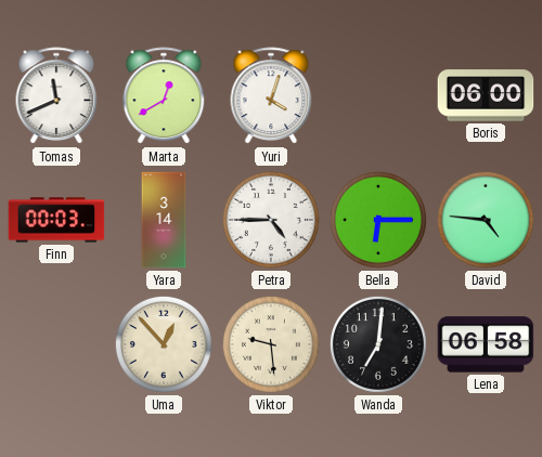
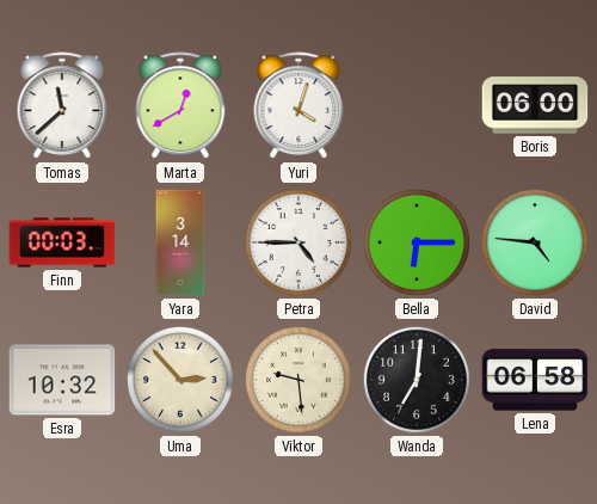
Tomas: 11:41 -> 11:38
Esra: none -> 10:32
Uma: 12:53 -> 2:53
